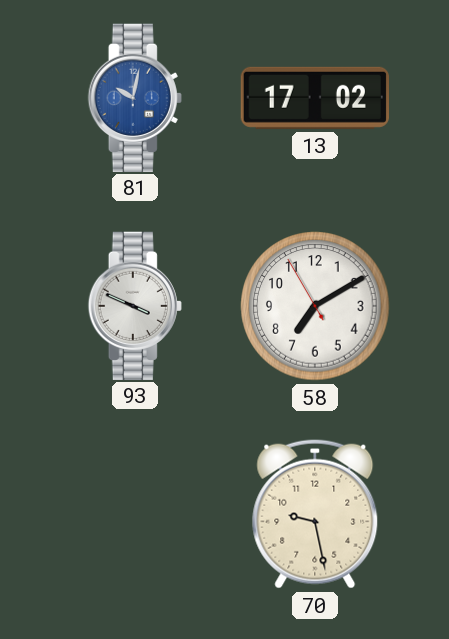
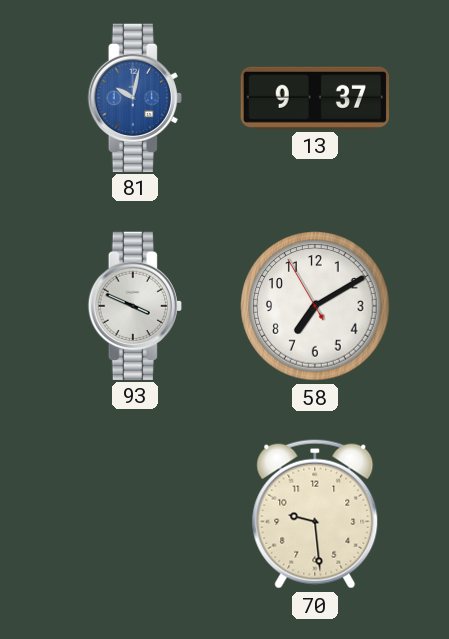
13: 17:02 -> 9:37
70: 9:28 -> 9:29
